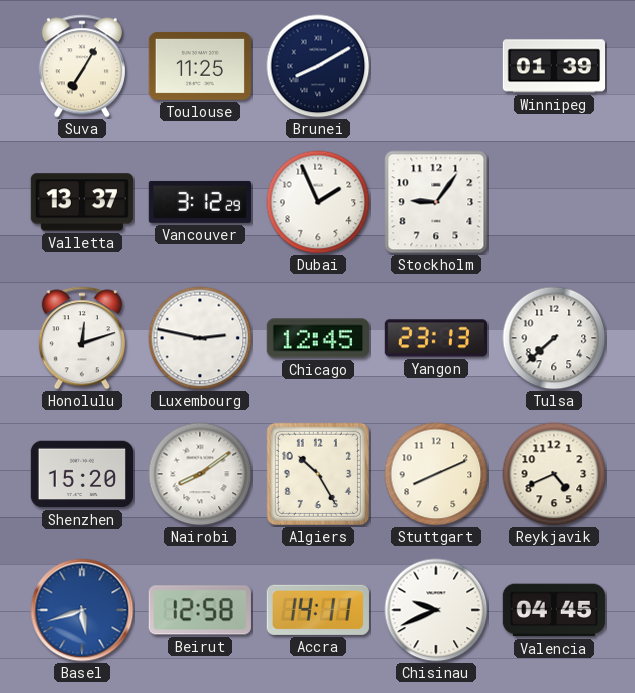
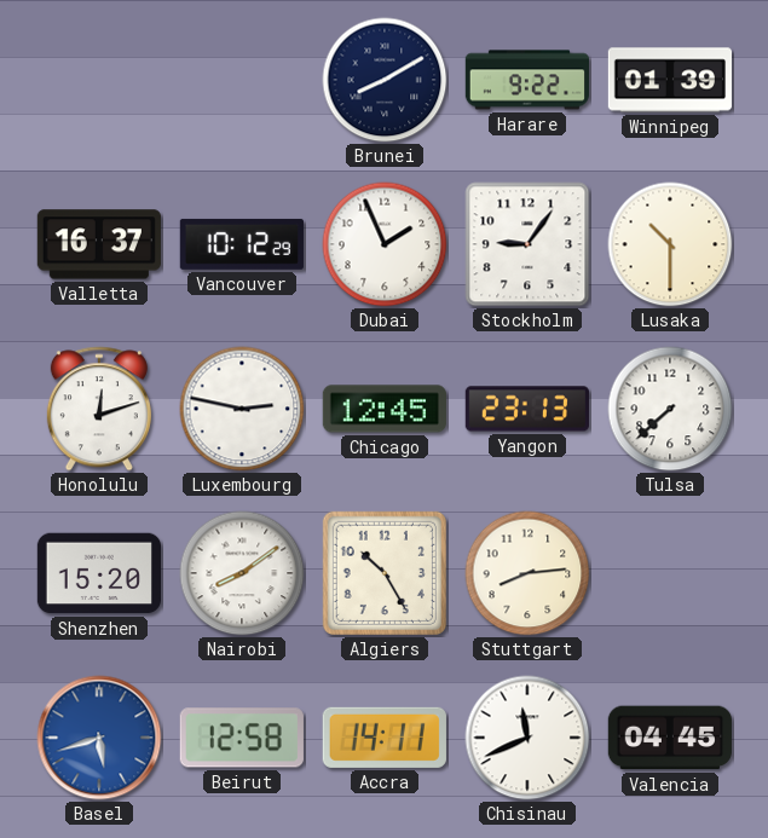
Suva: 7:05 -> none
Toulouse: 11:25 -> none
Harare: none -> 9:22
Valletta: 13:37 -> 16:37
Vancouver: 3:12 -> 10:12
Lusaka: none -> 10:30
Stuttgart: 8:11 -> 8:14
Reykjavik: 4:41 -> none
Chisinau: 9:41 -> 11:41
